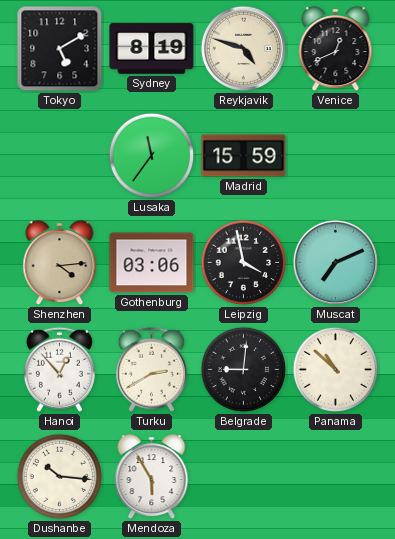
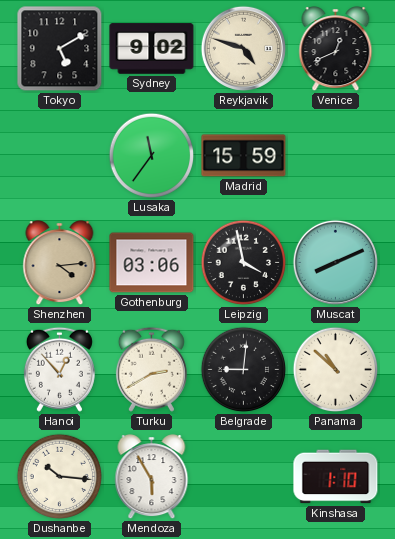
Sydney: 8:19 -> 9:02
Muscat: 7:11 -> 8:11
Kinshasa: none -> 1:10
